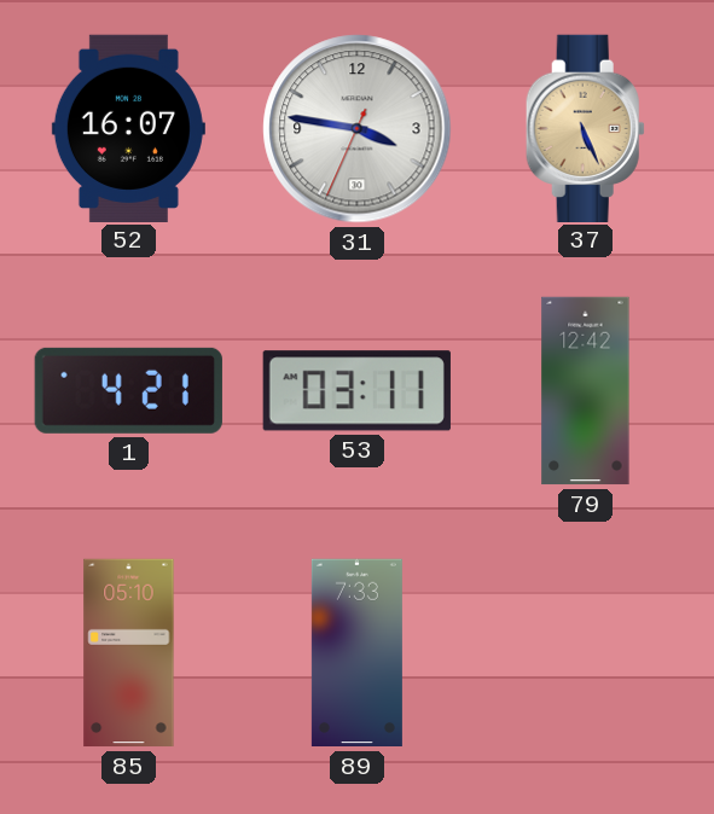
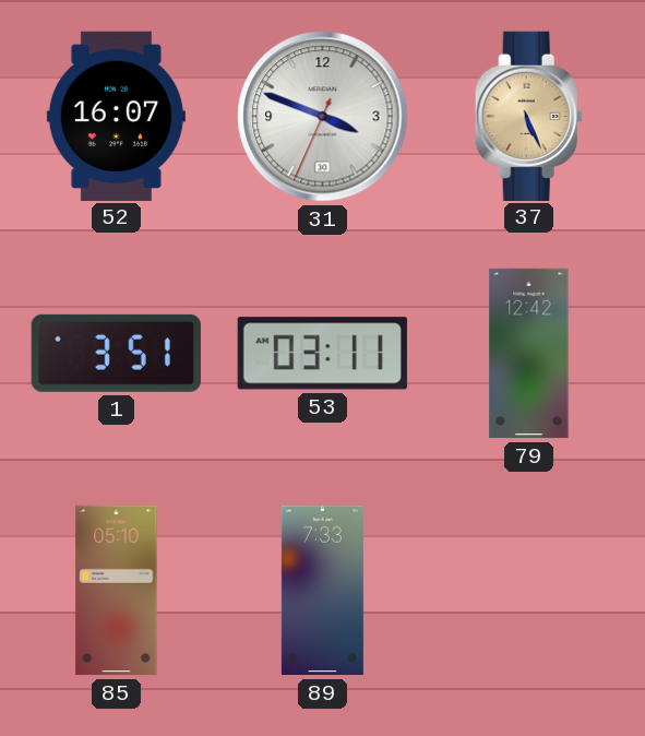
31: 3:46 -> 3:48
1: 4:21 -> 3:51
